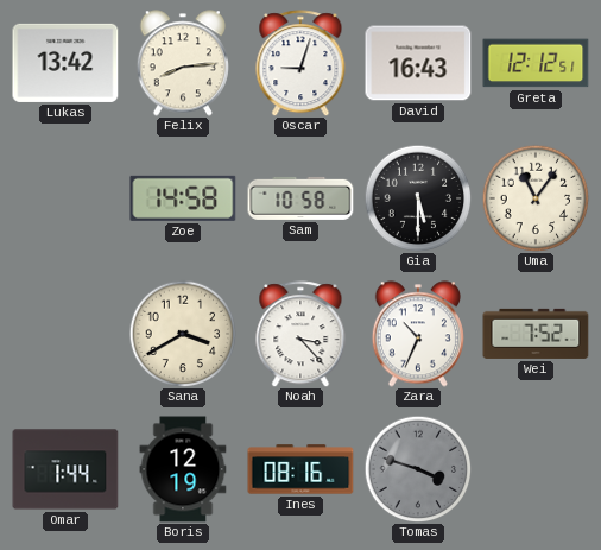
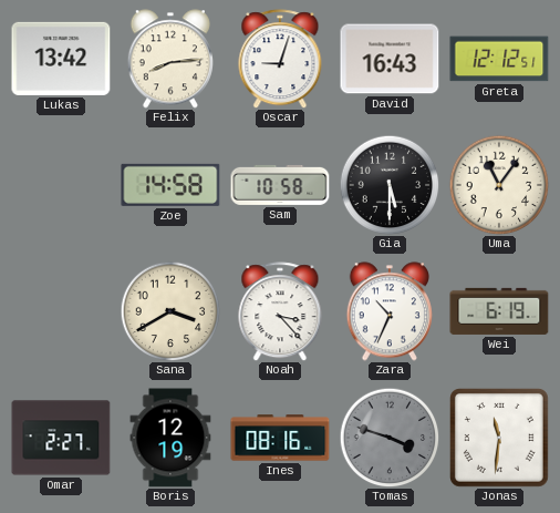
Wei: 7:52 -> 6:19
Omar: 1:44 -> 2:27
Jonas: none -> 11:31
